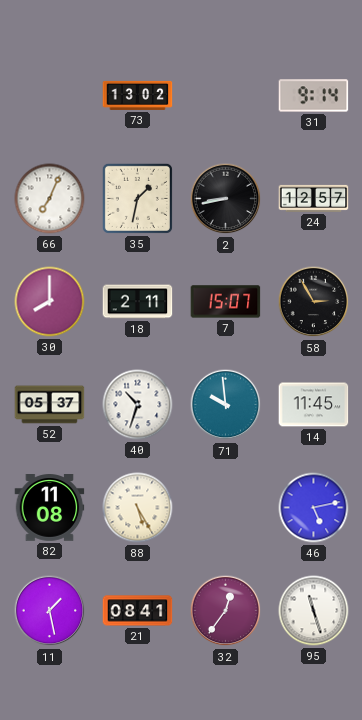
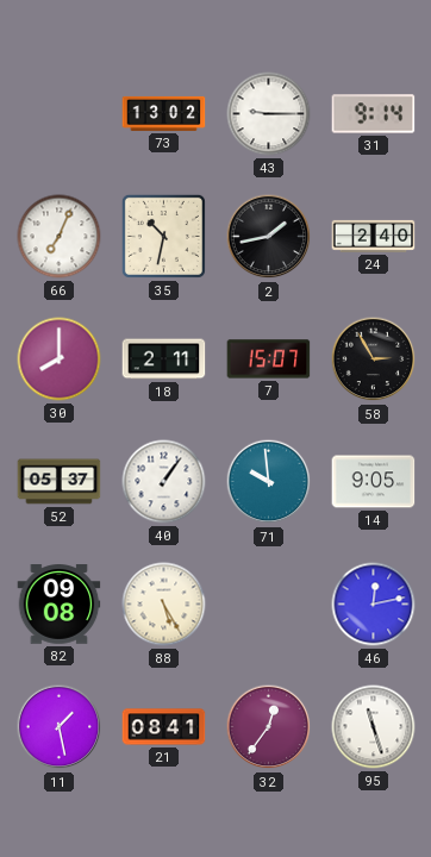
43: none -> 9:15
35: 1:32 -> 10:32
2: 8:43 -> 1:43
24: 12:57 -> 2:40
40: 10:33 -> 1:06
14: 11:45 -> 9:05
82: 11:08 -> 09:08
46: 5:13 -> 12:13
